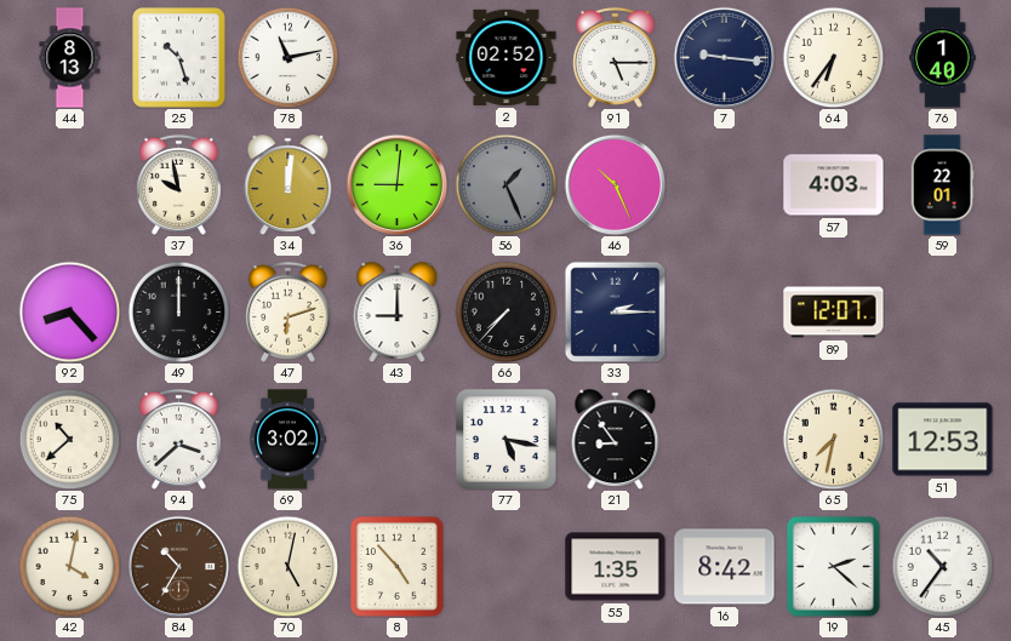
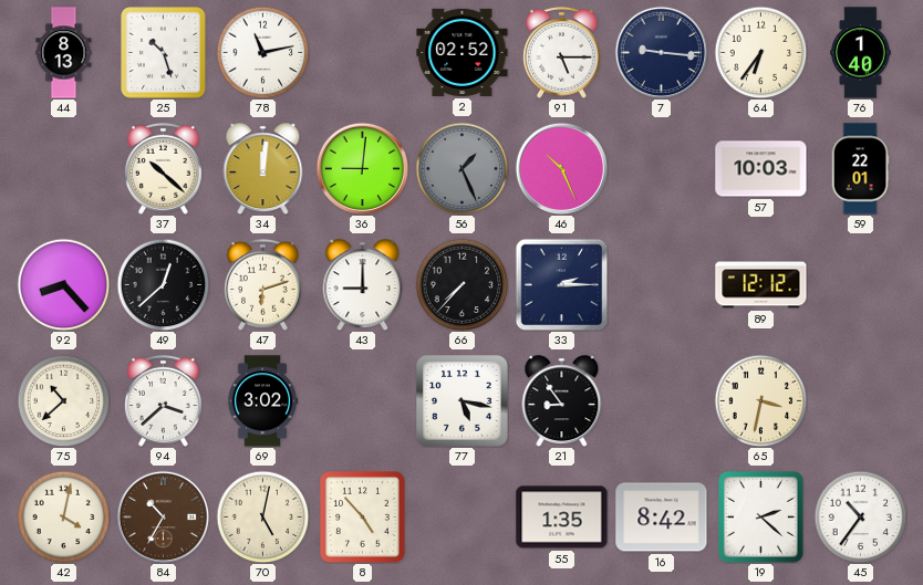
37: 9:58 -> 10:22
57: 4:03 -> 10:03
49: 12:00 -> 12:38
89: 12:07 -> 12:12
65: 7:32 -> 3:32
51: 12:53 -> none
